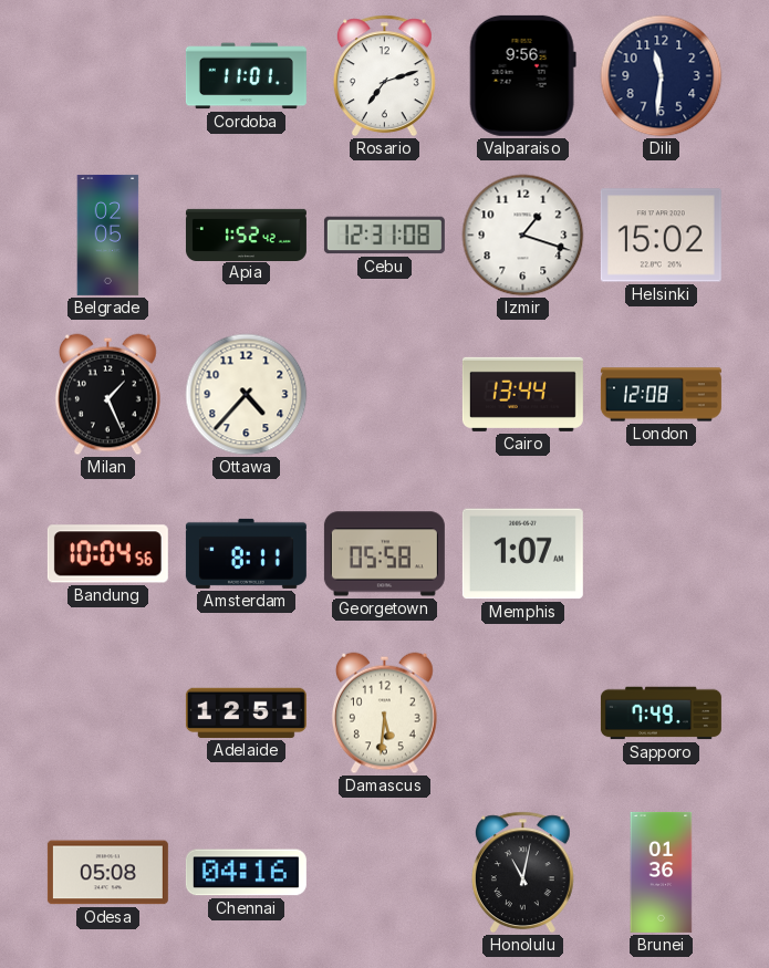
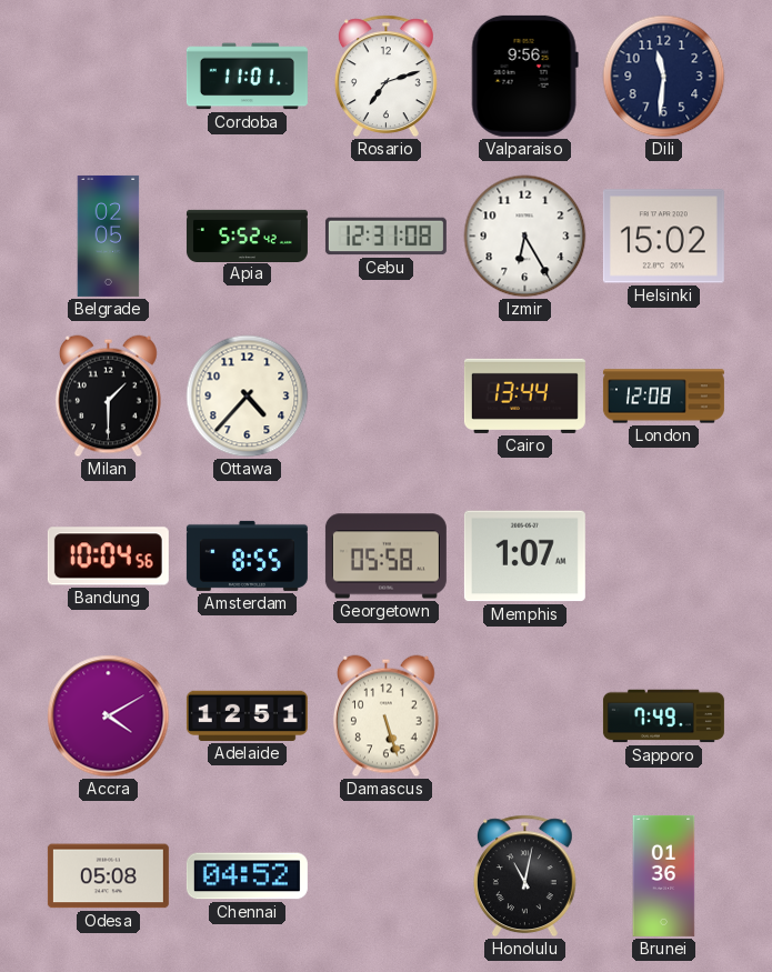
Apia: 1:52 -> 5:52
Izmir: 1:18 -> 6:25
Milan: 1:26 -> 1:30
Amsterdam: 8:11 -> 8:55
Accra: none -> 4:10
Damascus: 5:31 -> 5:27
Chennai: 04:16 -> 04:52
